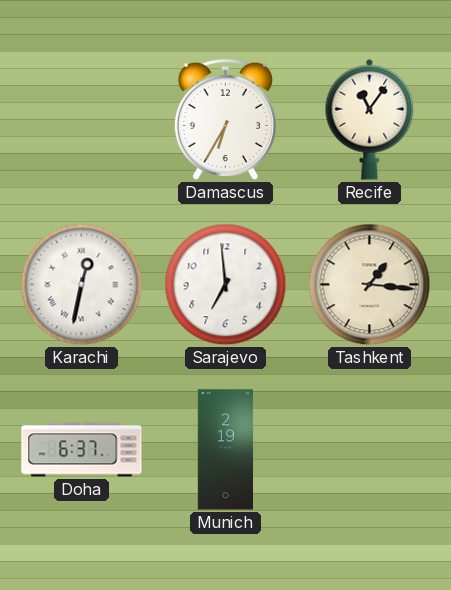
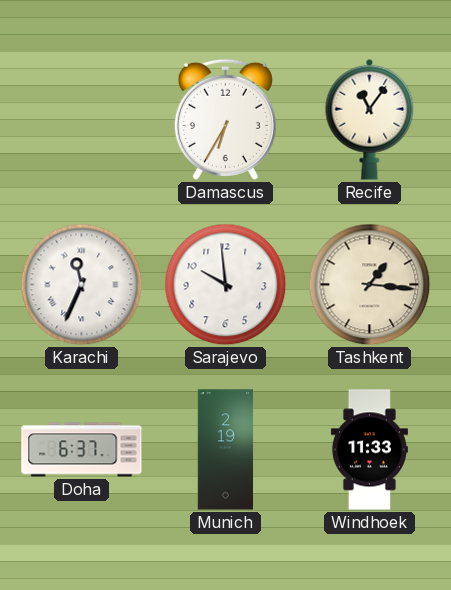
Karachi: 12:32 -> 11:34
Sarajevo: 6:59 -> 9:59
Windhoek: none -> 11:33
